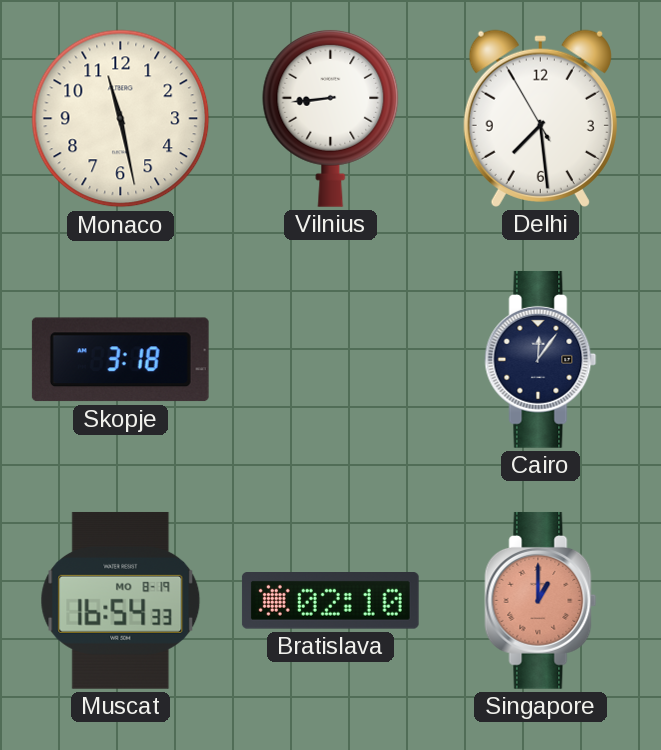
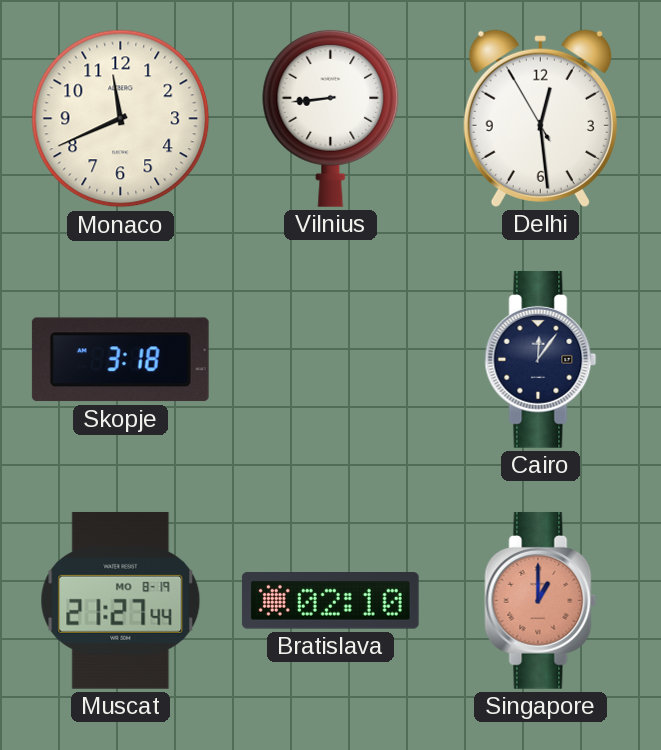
Monaco: 11:28 -> 11:41
Delhi: 7:28 -> 12:28
Muscat: 16:54 -> 21:27
